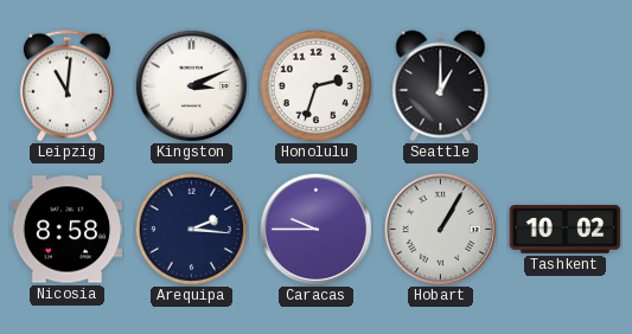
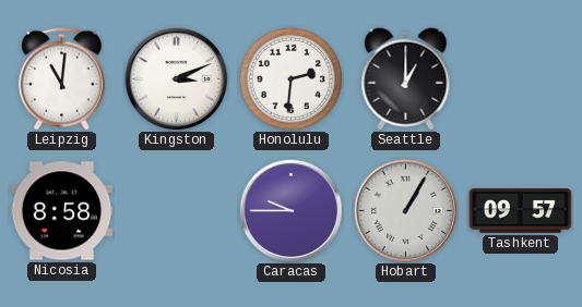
Honolulu: 2:33 -> 2:31
Arequipa: 2:16 -> none
Tashkent: 10:02 -> 09:57
